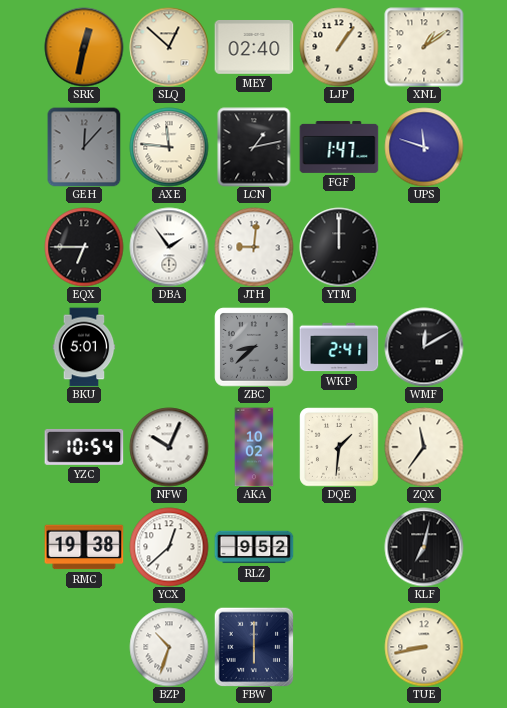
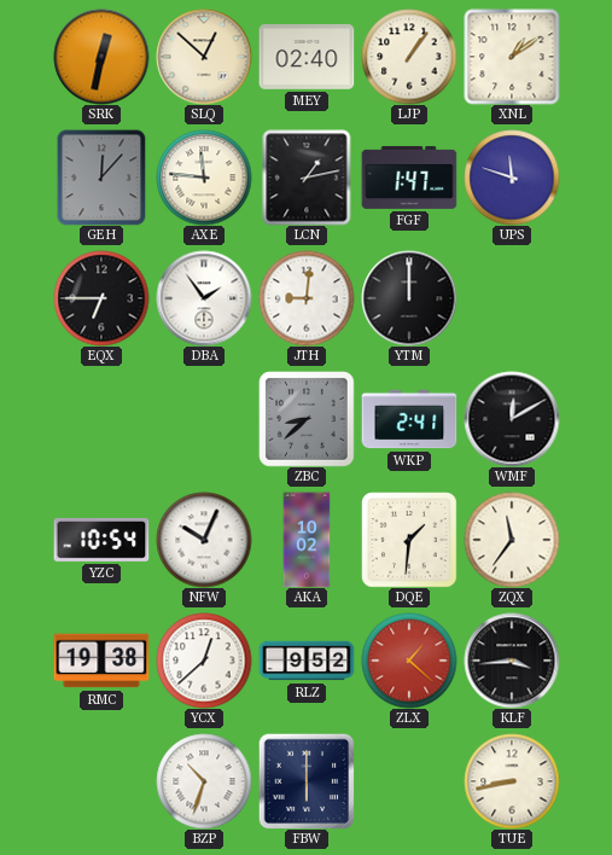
BKU: 5:01 -> none
ZLX: none -> 1:22
KLF: 7:02 -> 3:44
